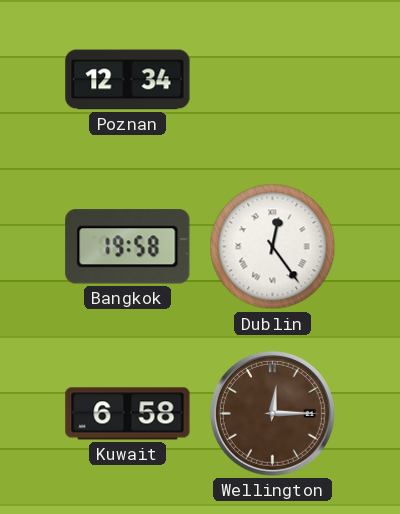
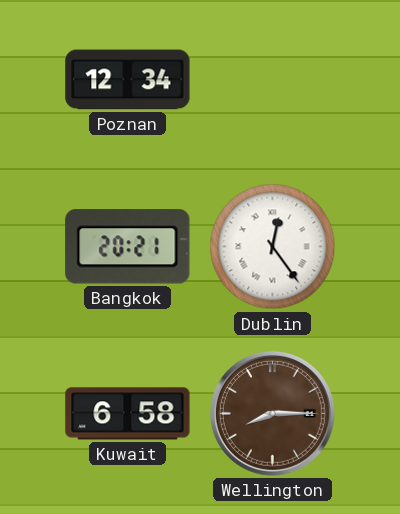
Bangkok: 19:58 -> 20:21
Wellington: 12:15 -> 8:15
